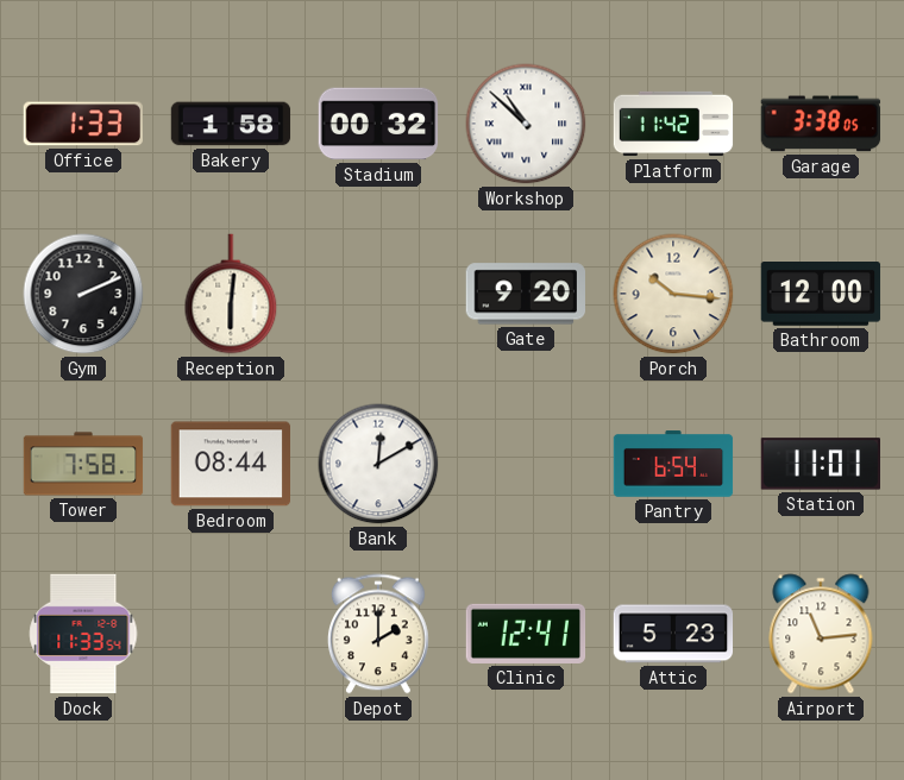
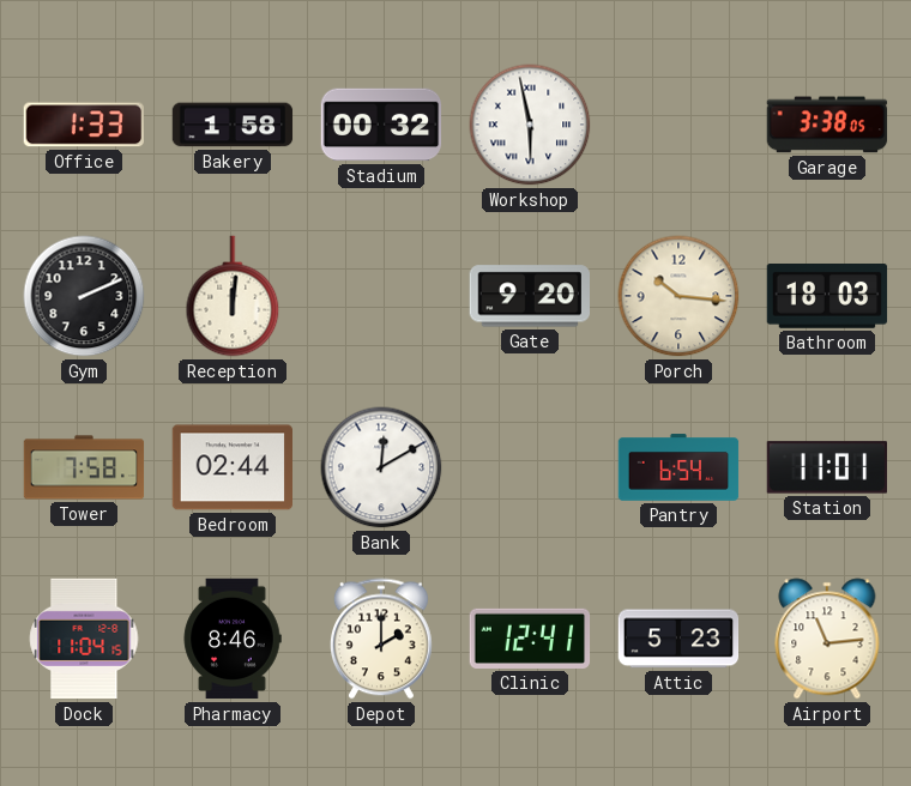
Workshop: 10:52 -> 5:58
Platform: 11:42 -> none
Reception: 6:01 -> 12:01
Bathroom: 12:00 -> 18:03
Bedroom: 08:44 -> 02:44
Dock: 11:33 -> 11:04
Pharmacy: none -> 8:46
